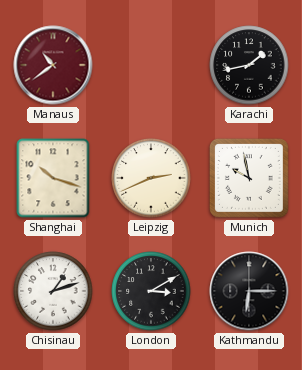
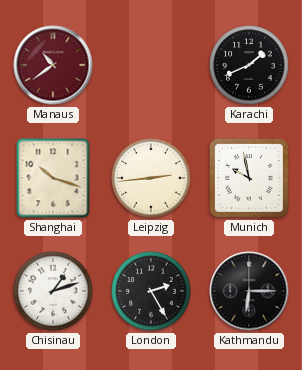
Karachi: 1:43 -> 1:41
Leipzig: 2:41 -> 2:44
London: 3:10 -> 2:25
